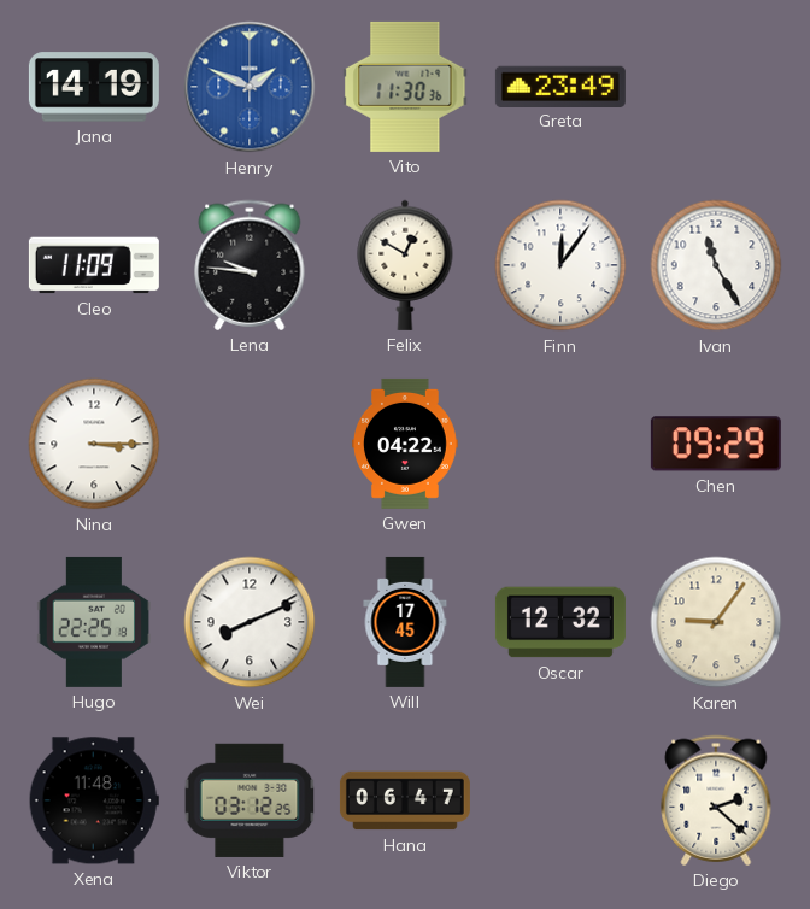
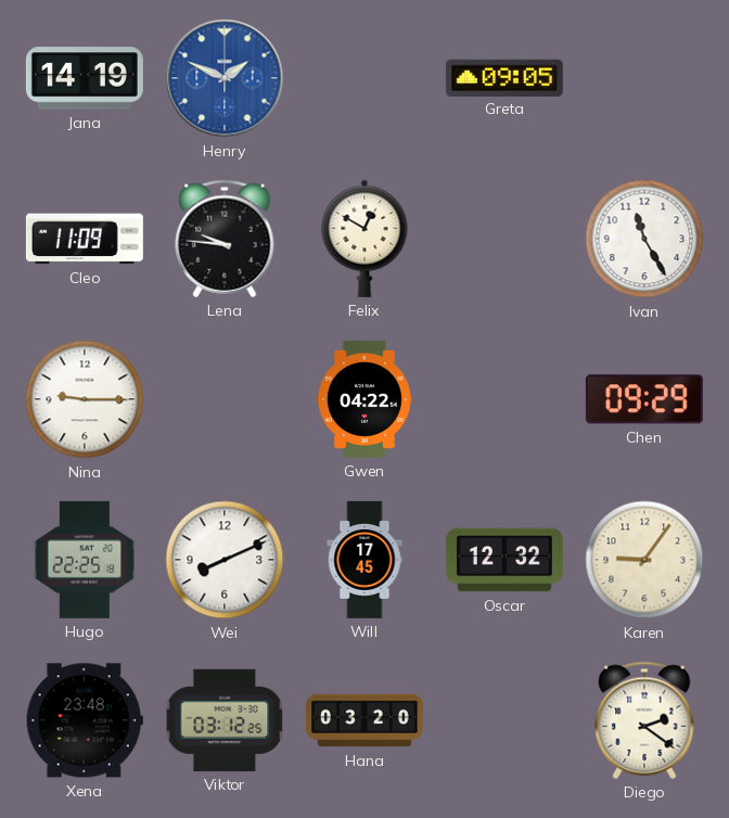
Vito: 11:30 -> none
Greta: 23:49 -> 09:05
Finn: 12:06 -> none
Nina: 3:15 -> 9:15
Xena: 11:48 -> 23:48
Hana: 06:47 -> 03:20
Diego: 2:22 -> 2:21
